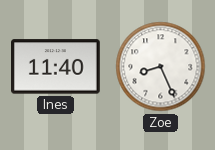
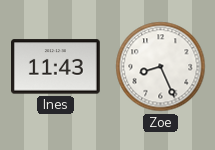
Ines: 11:40 -> 11:43
